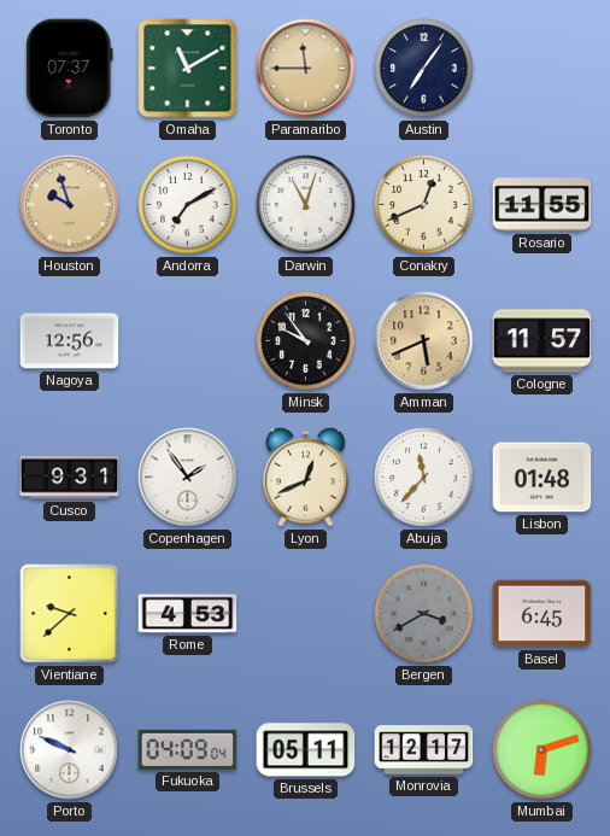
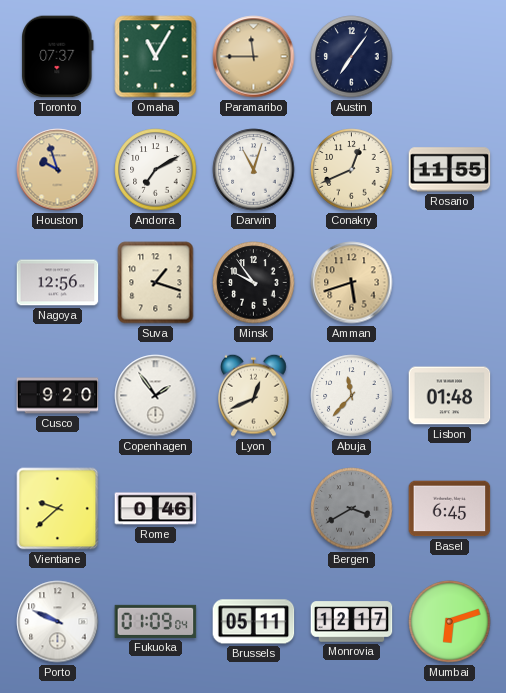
Omaha: 11:10 -> 11:05
Suva: none -> 1:18
Amman: 5:41 -> 5:42
Cologne: 11:57 -> none
Cusco: 9:31 -> 9:20
Rome: 4:53 -> 0:46
Fukuoka: 04:09 -> 01:09
